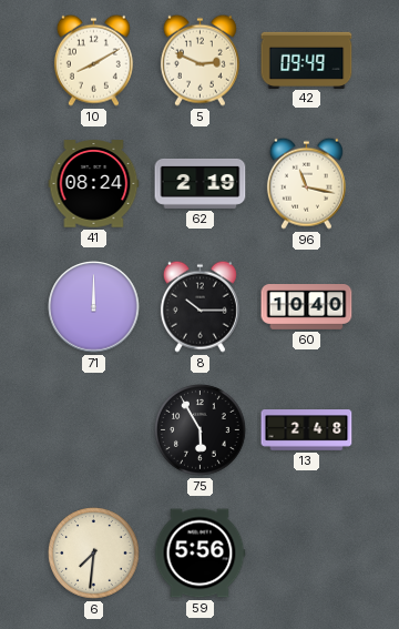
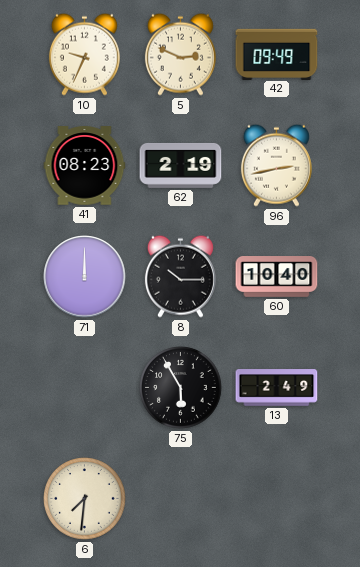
10: 8:10 -> 9:34
41: 08:24 -> 08:23
96: 11:17 -> 2:43
13: 2:48 -> 2:49
59: 5:56 -> none
